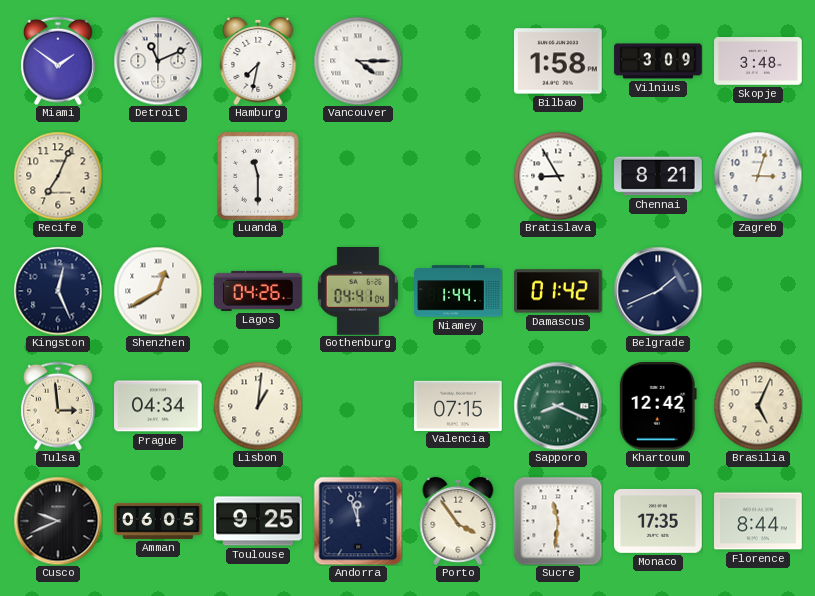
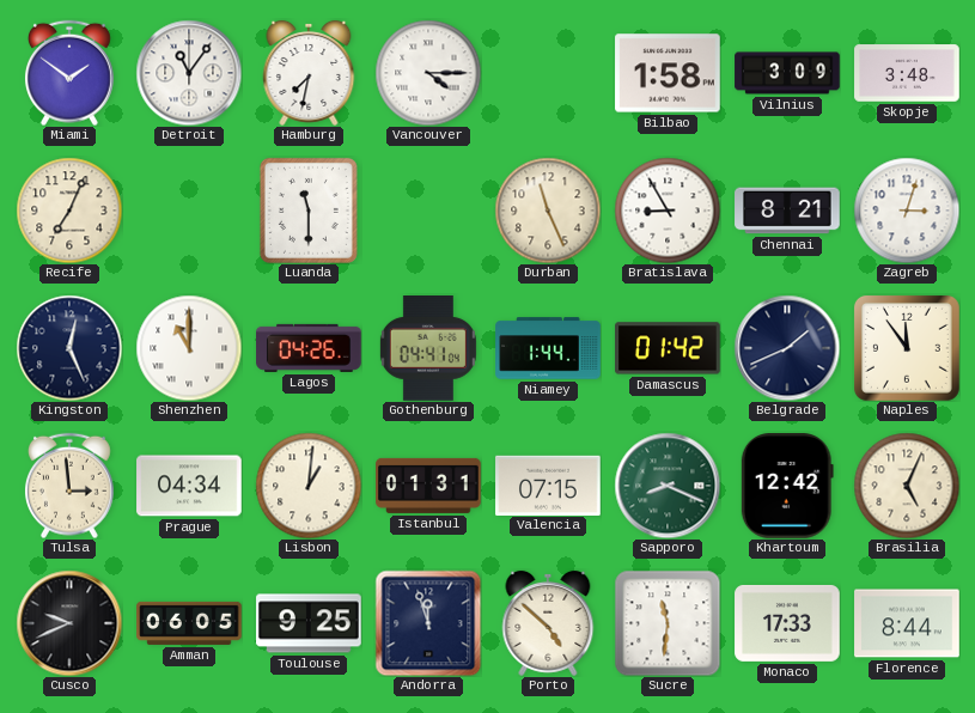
Detroit: 11:11 -> 11:06
Durban: none -> 11:26
Shenzhen: 12:40 -> 11:00
Naples: none -> 11:54
Istanbul: none -> 01:31
Porto: 3:54 -> 4:52
Monaco: 17:35 -> 17:33
